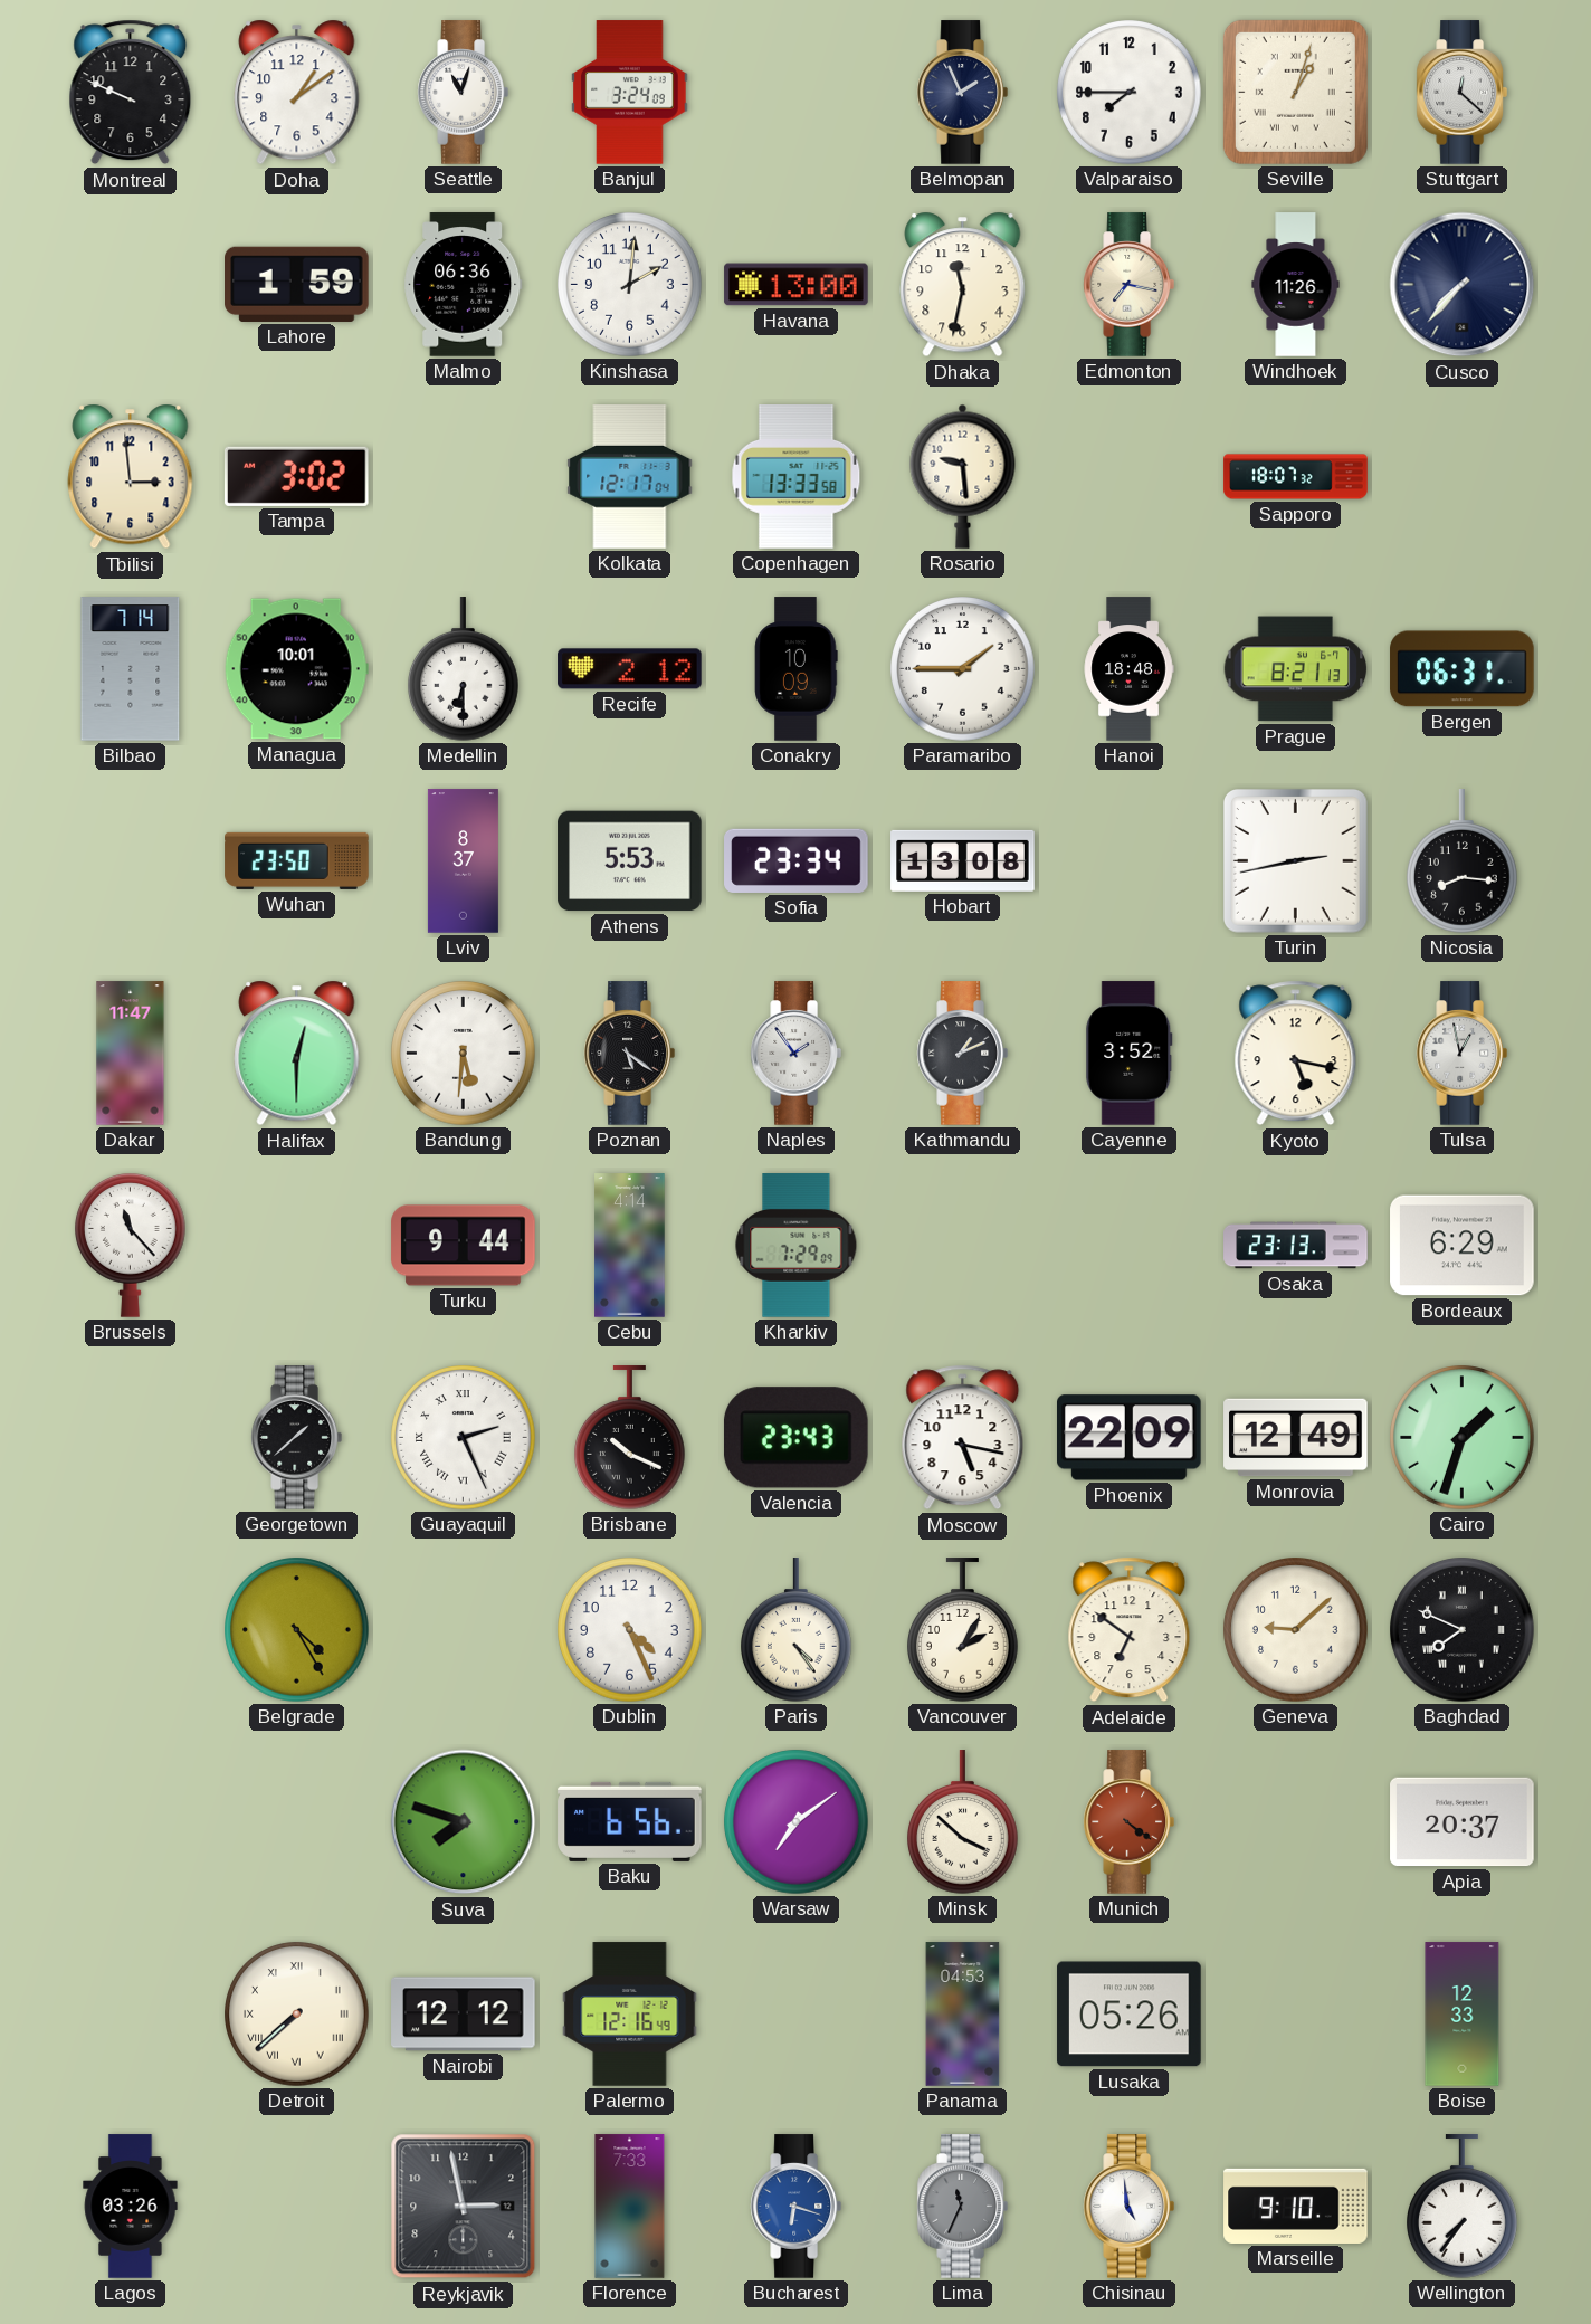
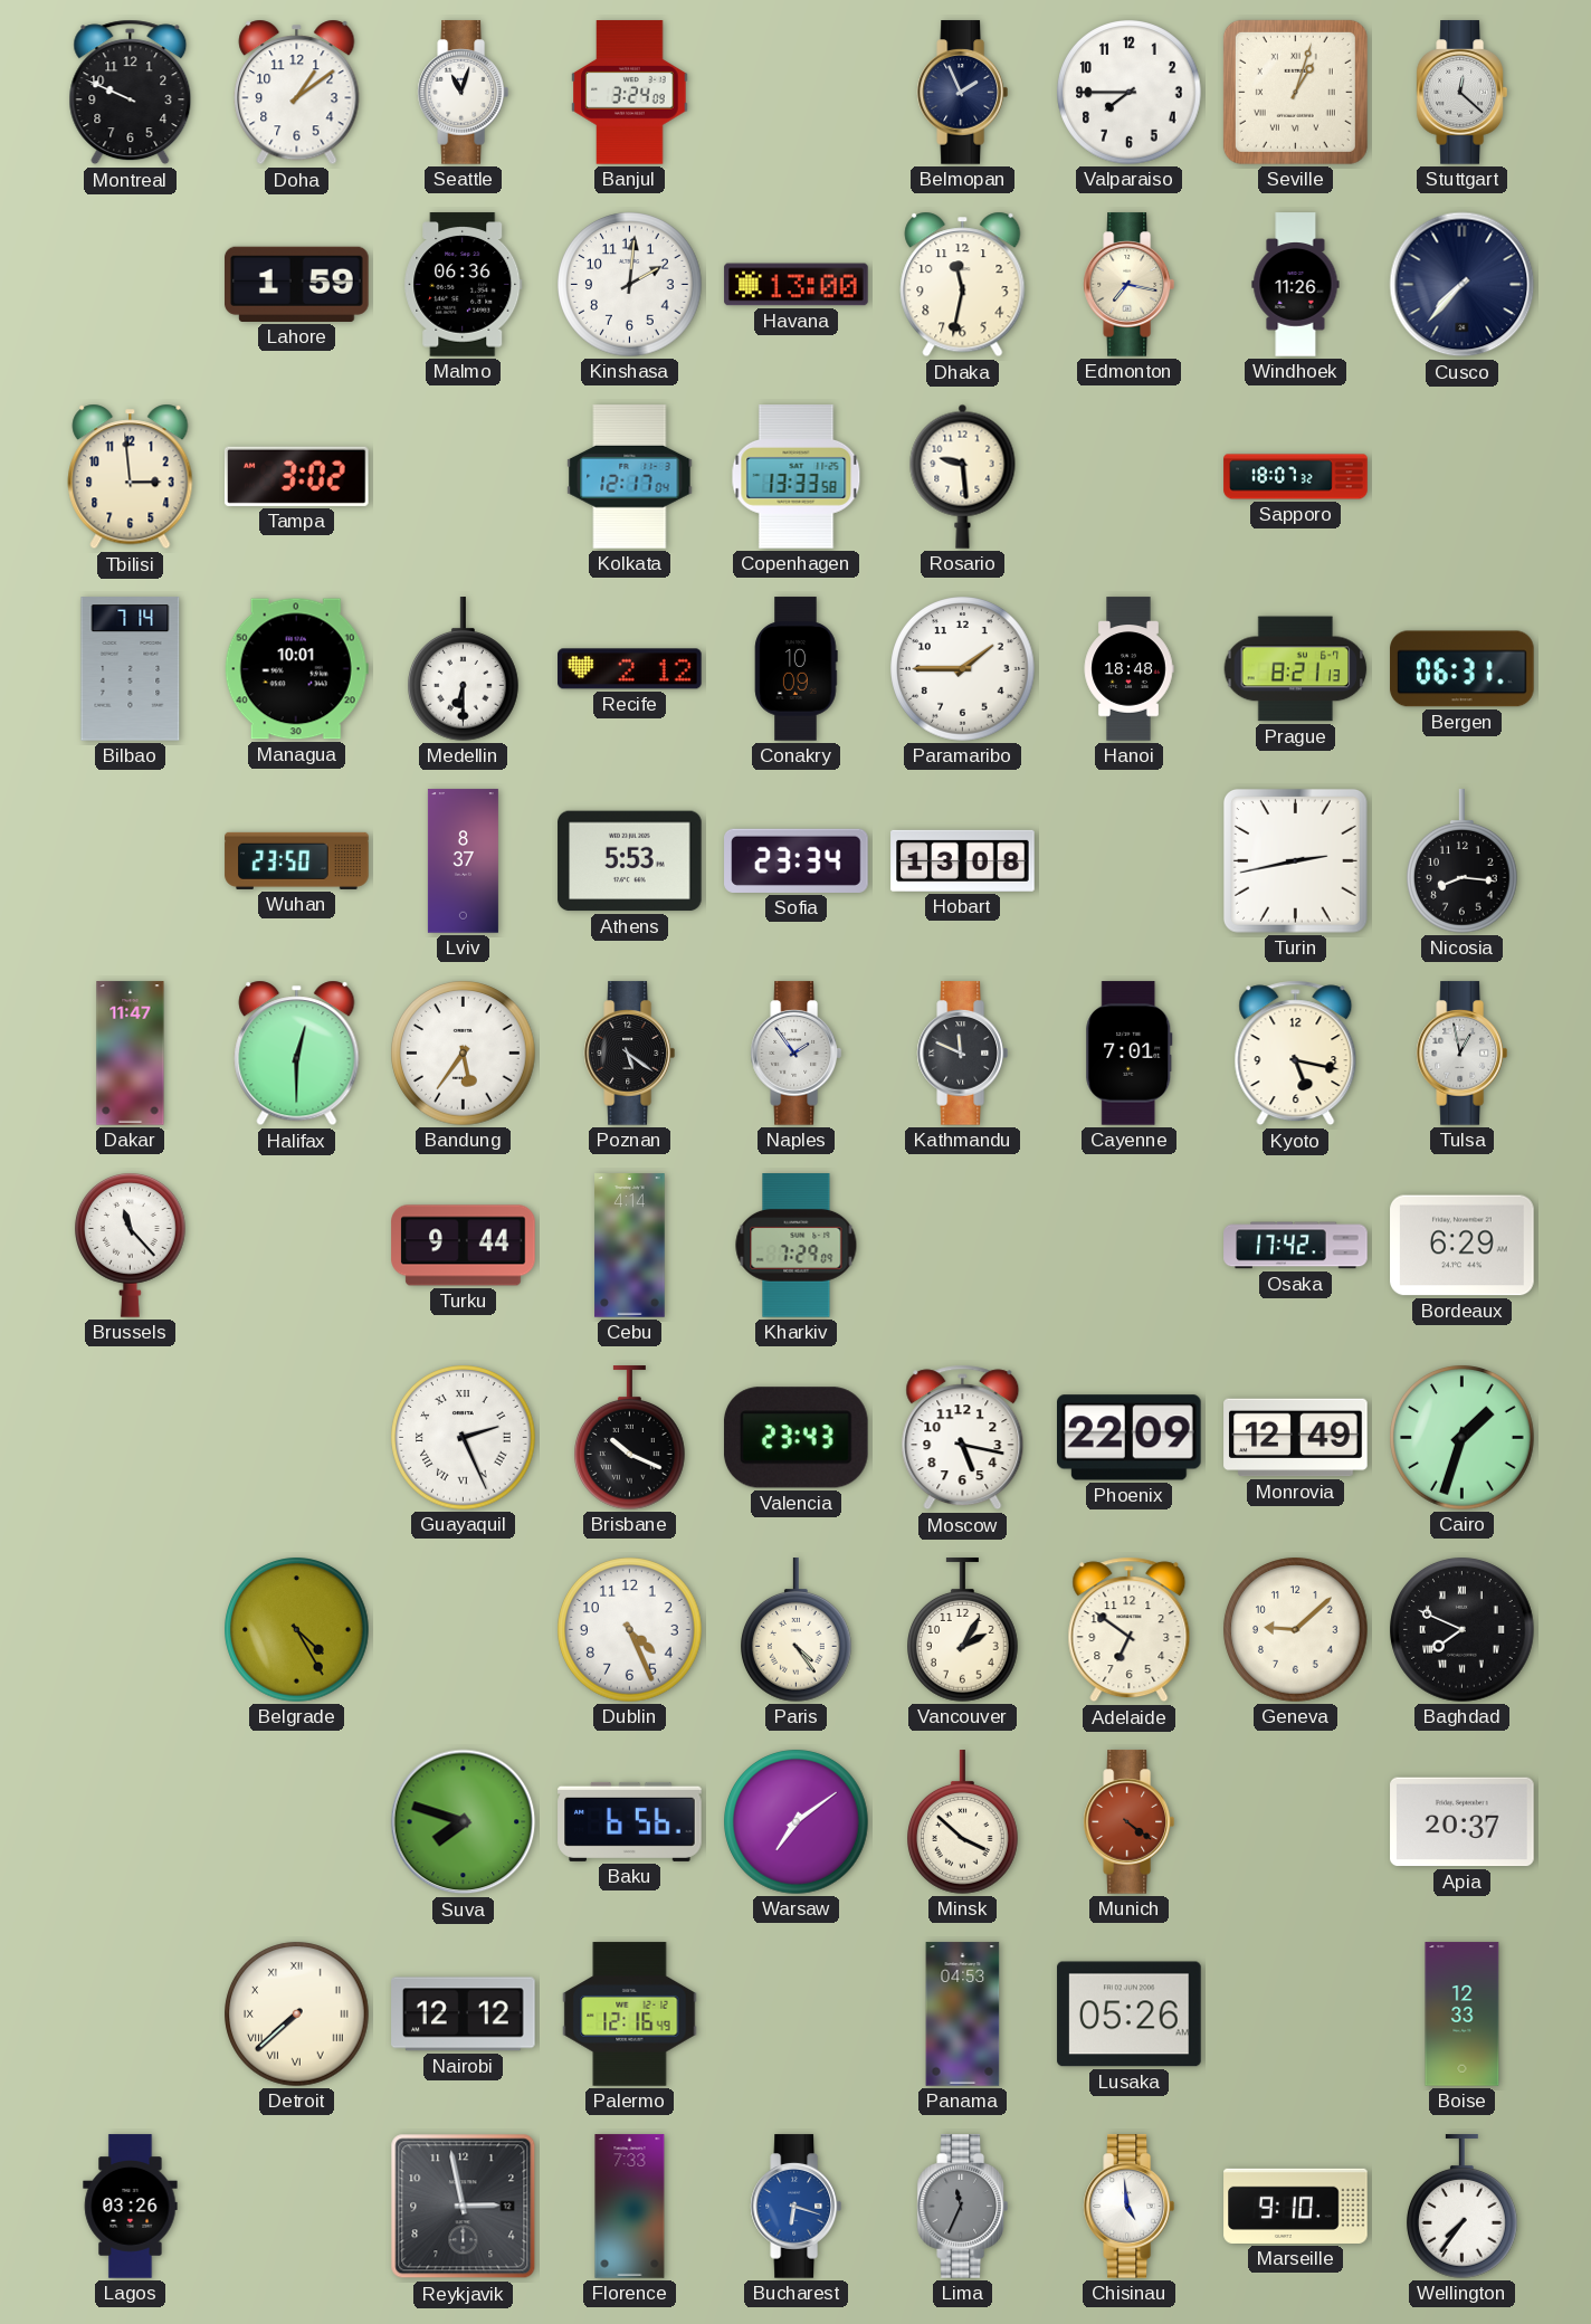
Bandung: 5:31 -> 5:36
Kathmandu: 1:11 -> 11:49
Cayenne: 3:52 -> 7:01
Osaka: 23:13 -> 17:42
Georgetown: 1:38 -> none
